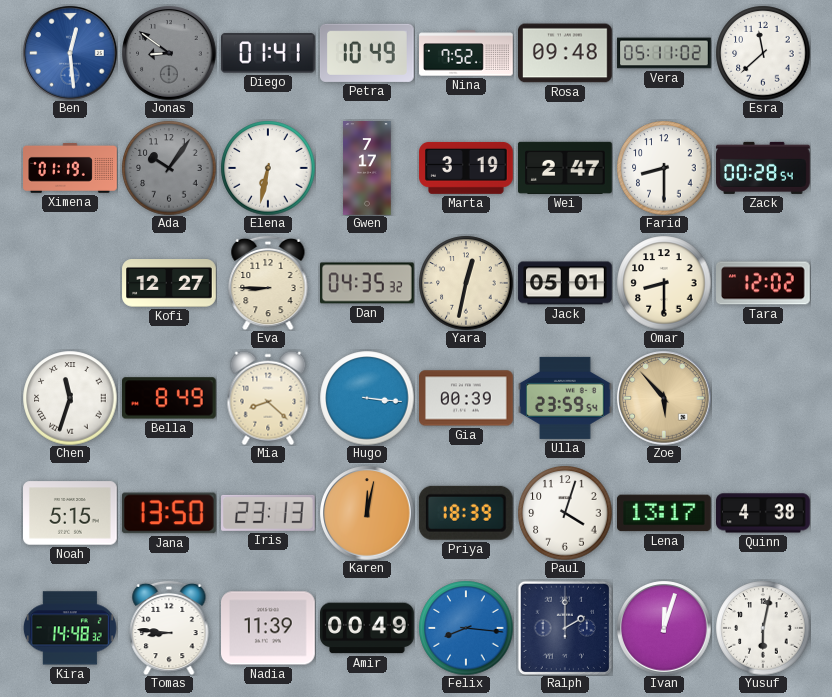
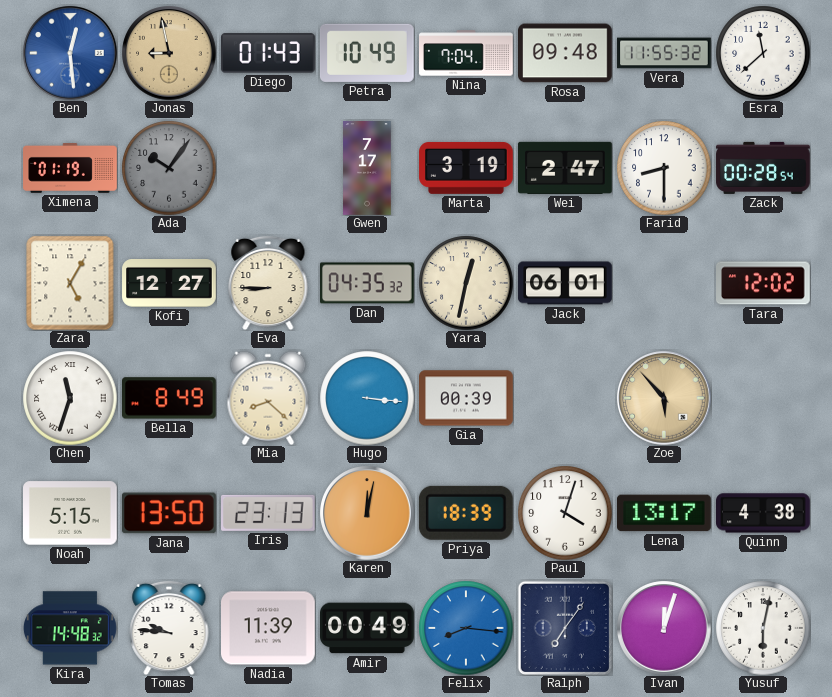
Jonas: 8:51 -> 8:58
Jonas dial: grey -> champagne
Diego: 01:41 -> 01:43
Nina: 7:52 -> 7:04
Vera: 05:11 -> 11:55
Elena: 6:32 -> none
Zara: none -> 5:05
Jack: 05:01 -> 06:01
Omar: 8:30 -> none
Ulla: 23:59 -> none
Tomas: 8:46 -> 9:46
Ralph: 2:00 -> 7:06
